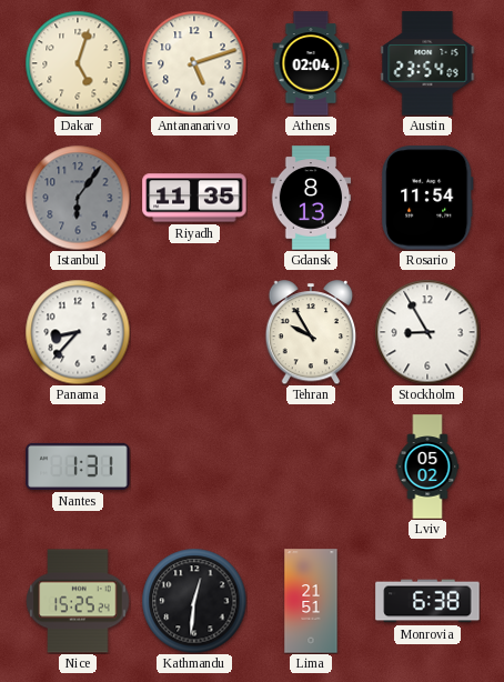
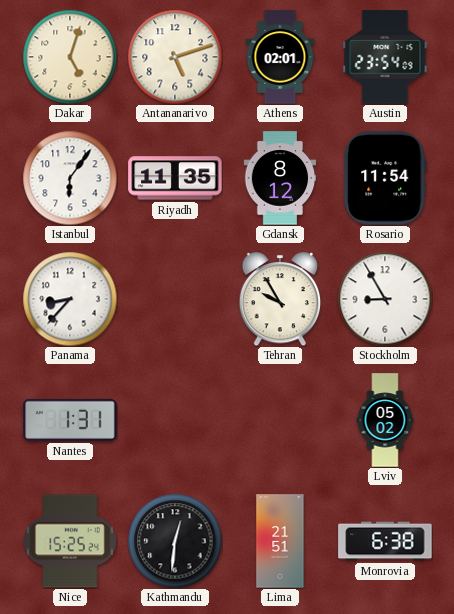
Athens: 02:04 -> 02:01
Istanbul dial: grey -> white
Gdansk: 8:13 -> 8:12
